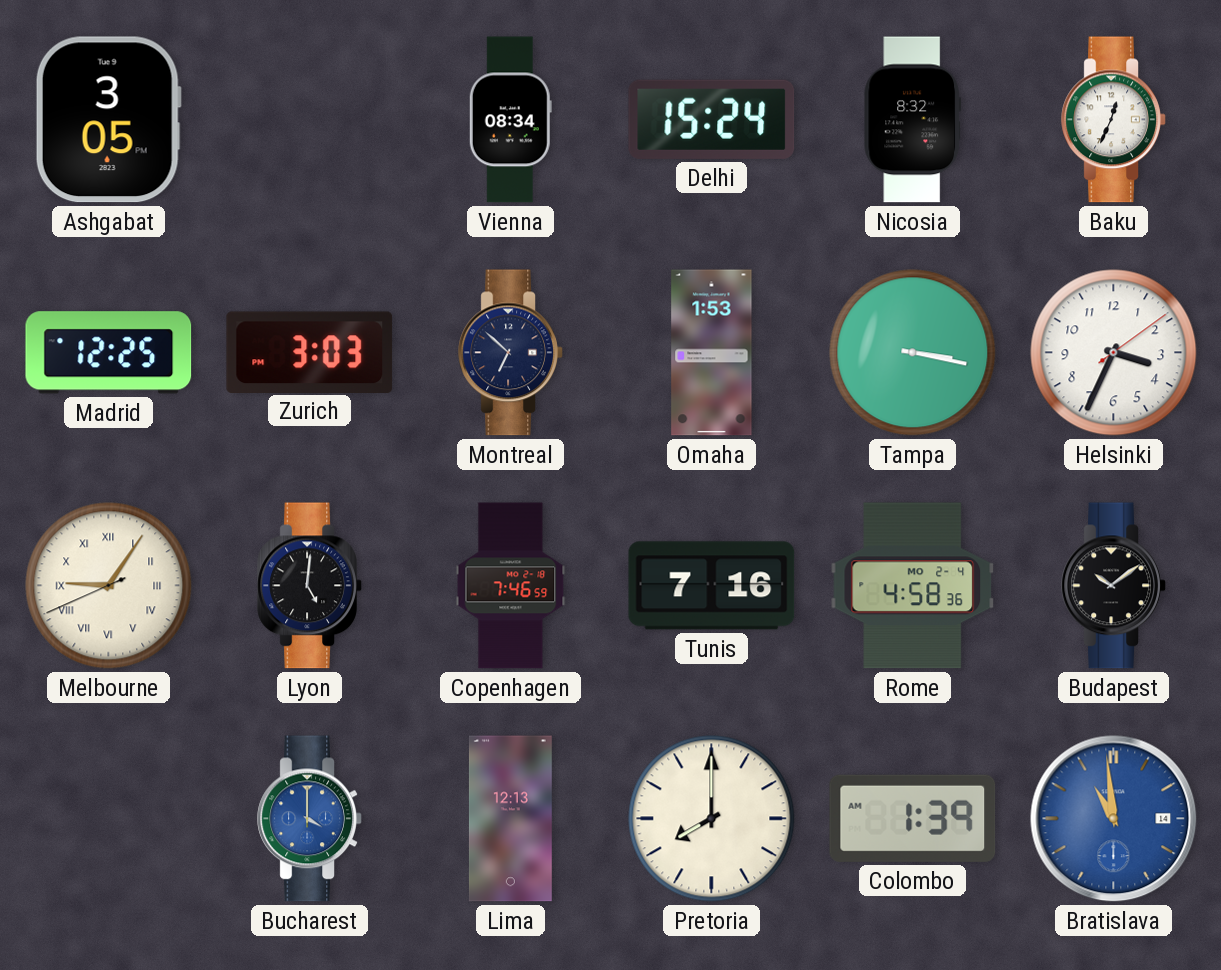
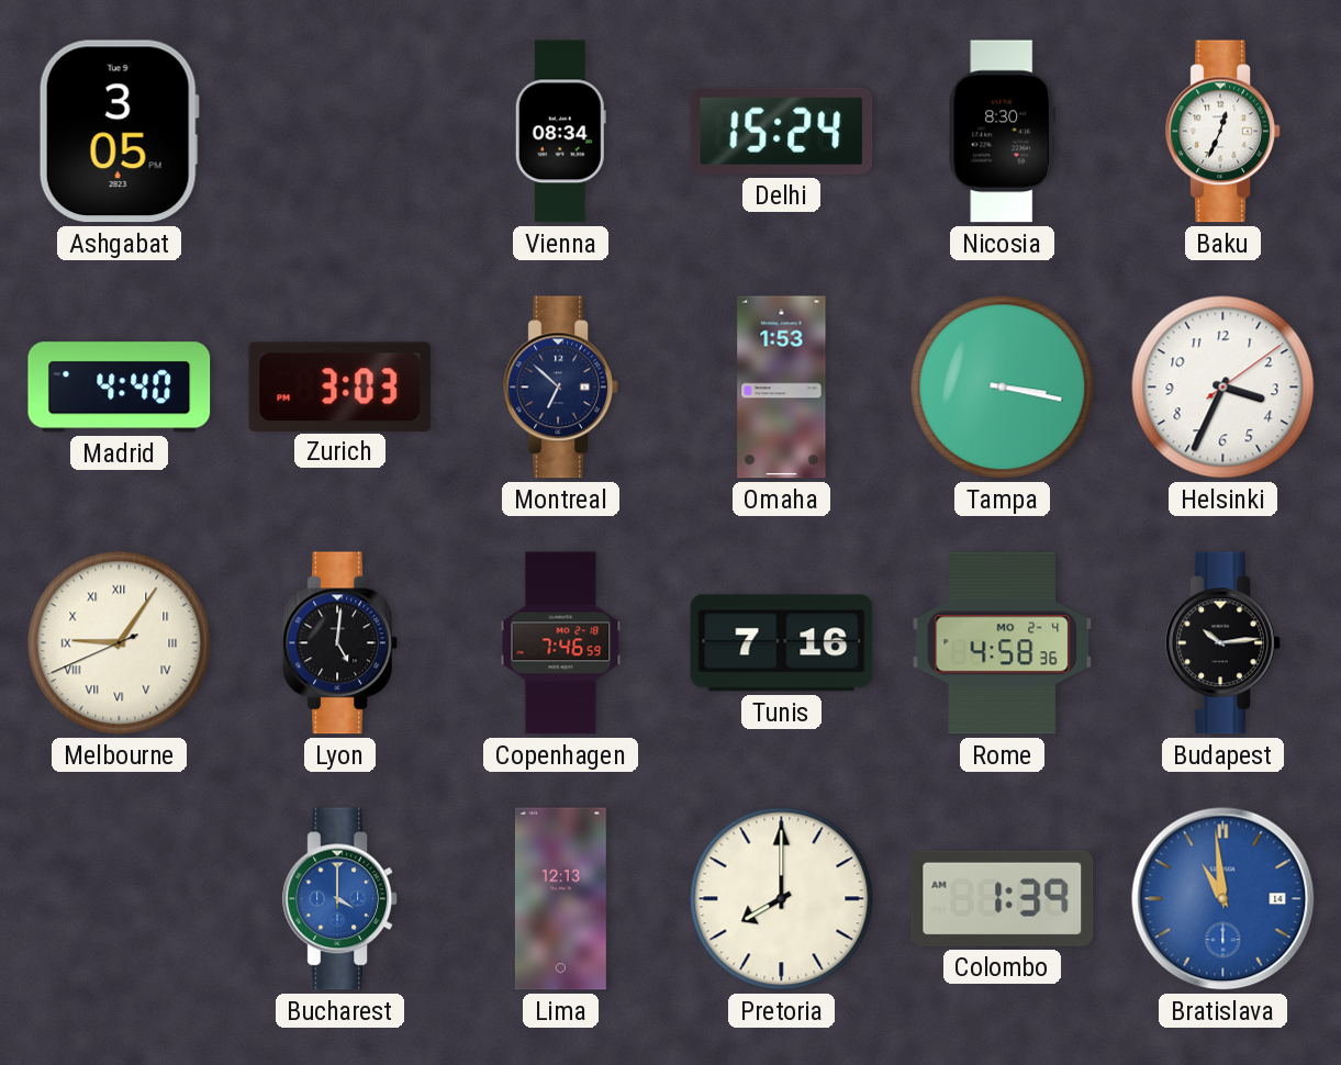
Nicosia: 8:32 -> 8:30
Madrid: 12:25 -> 4:40
Budapest: 10:09 -> 10:14
